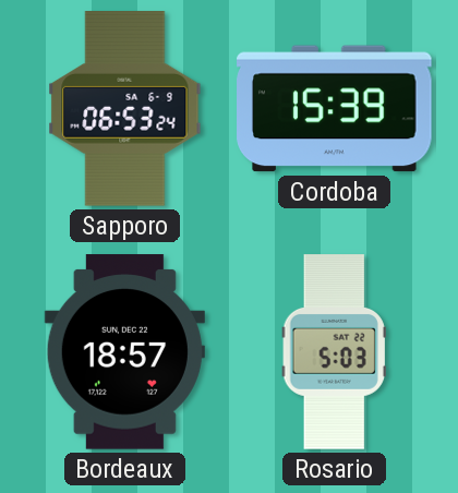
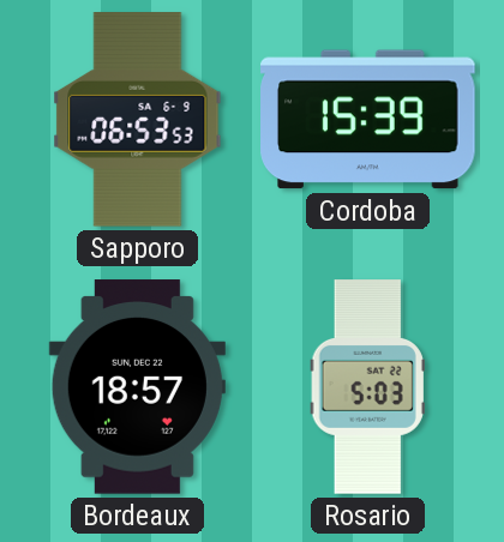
Sapporo: 06:53:24 -> 06:53:53
